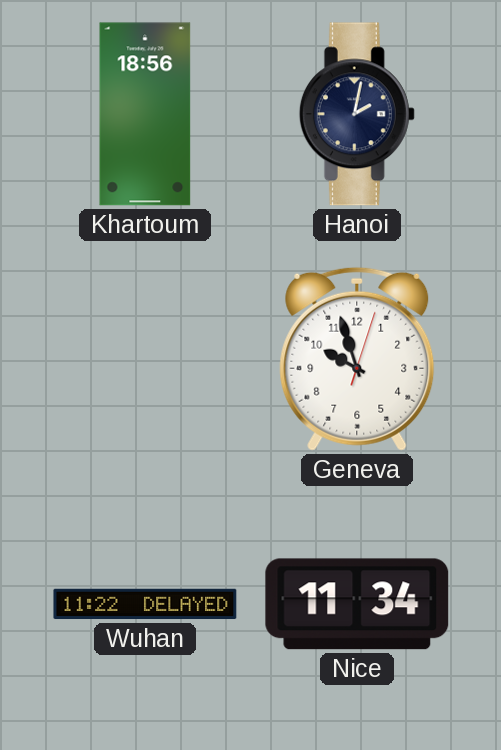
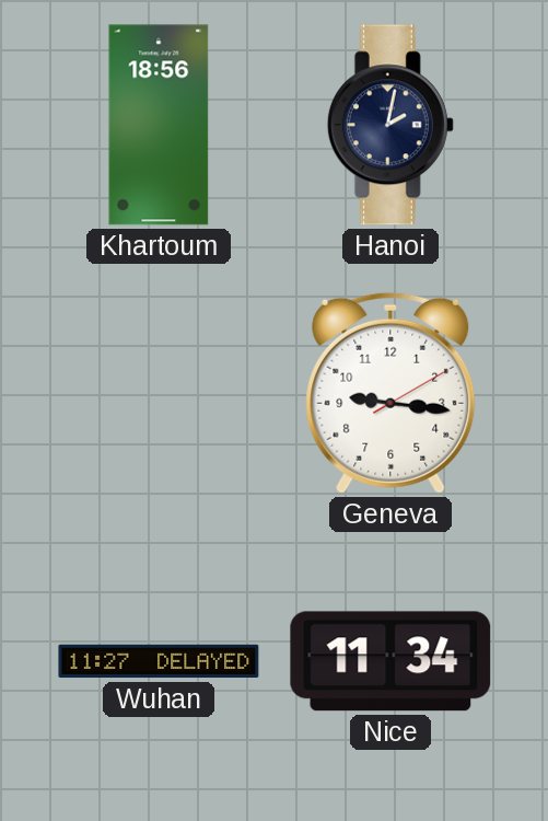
Geneva: 9:57 -> 9:16
Wuhan: 11:22 -> 11:27
